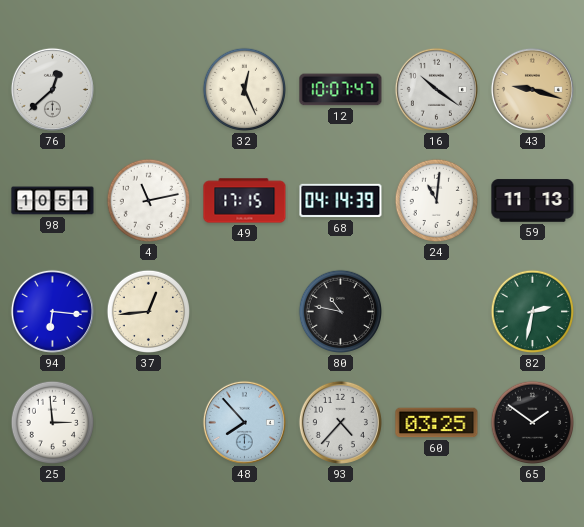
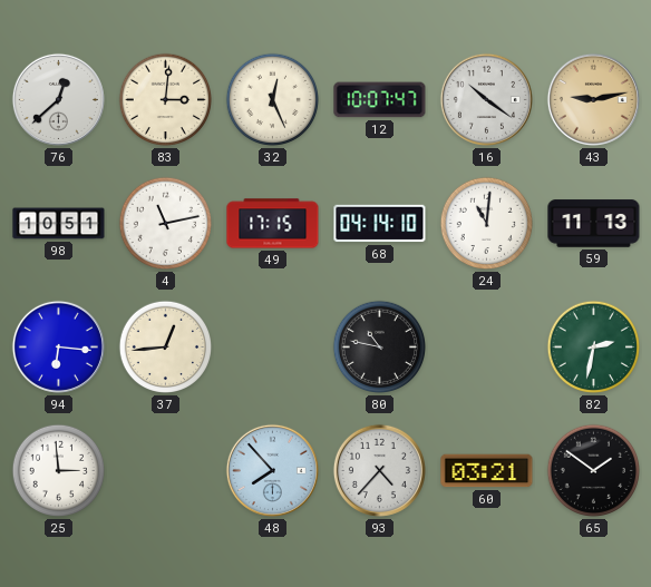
83: none -> 3:01
43: 9:18 -> 9:13
68: 04:14:39 -> 04:14:10
60: 03:25 -> 03:21
